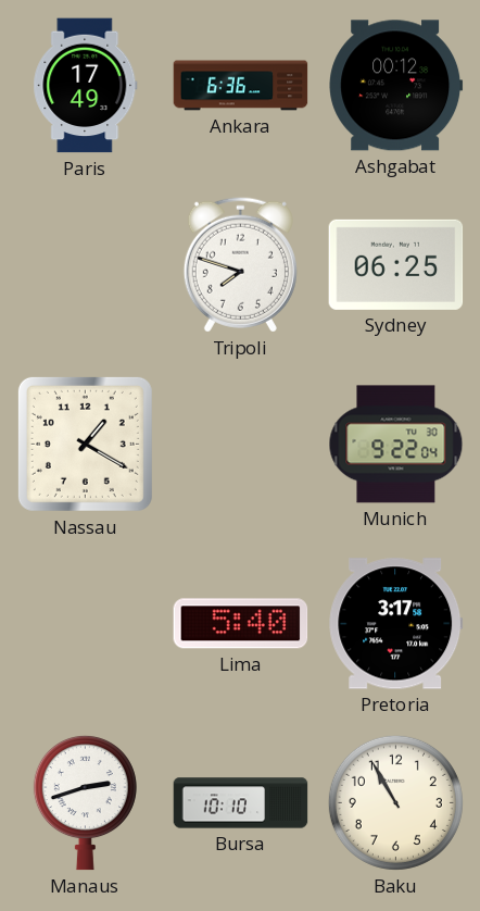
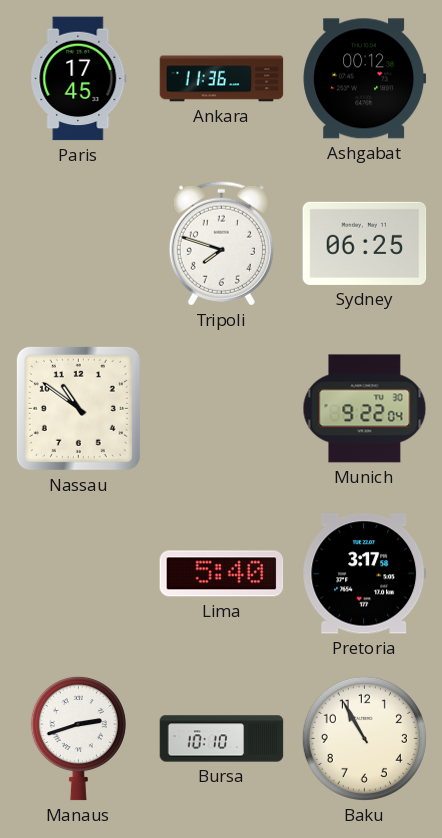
Paris: 17:49 -> 17:45
Ankara: 6:36 -> 11:36
Nassau: 1:20 -> 10:51
